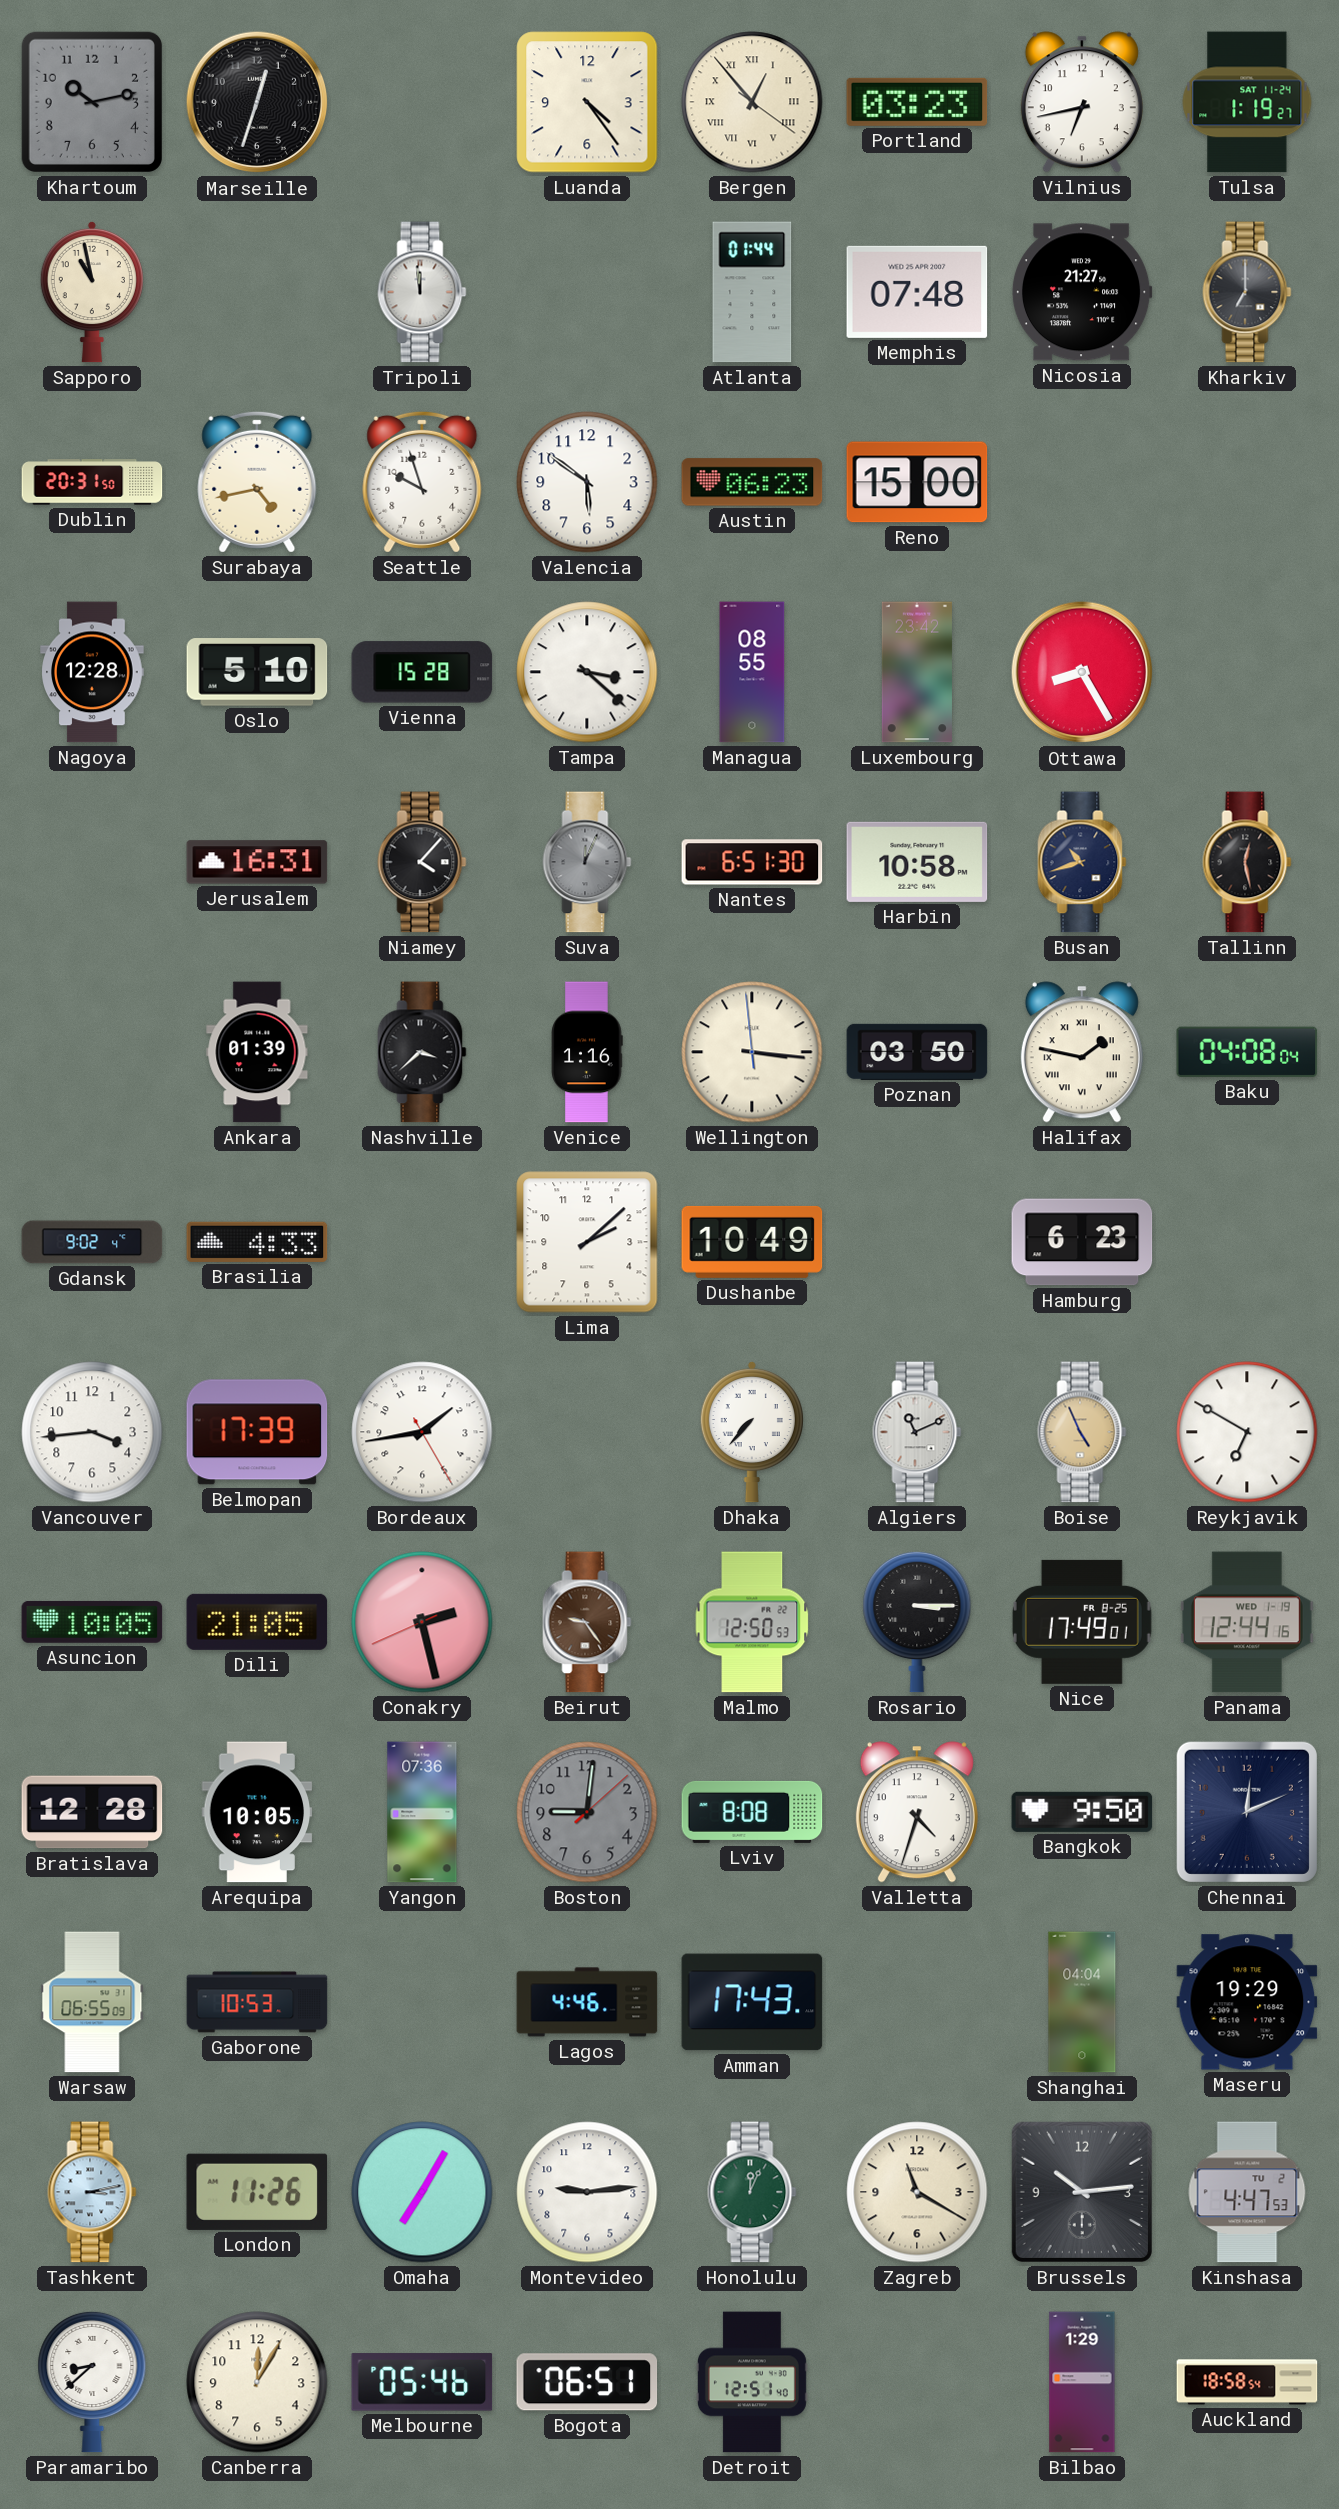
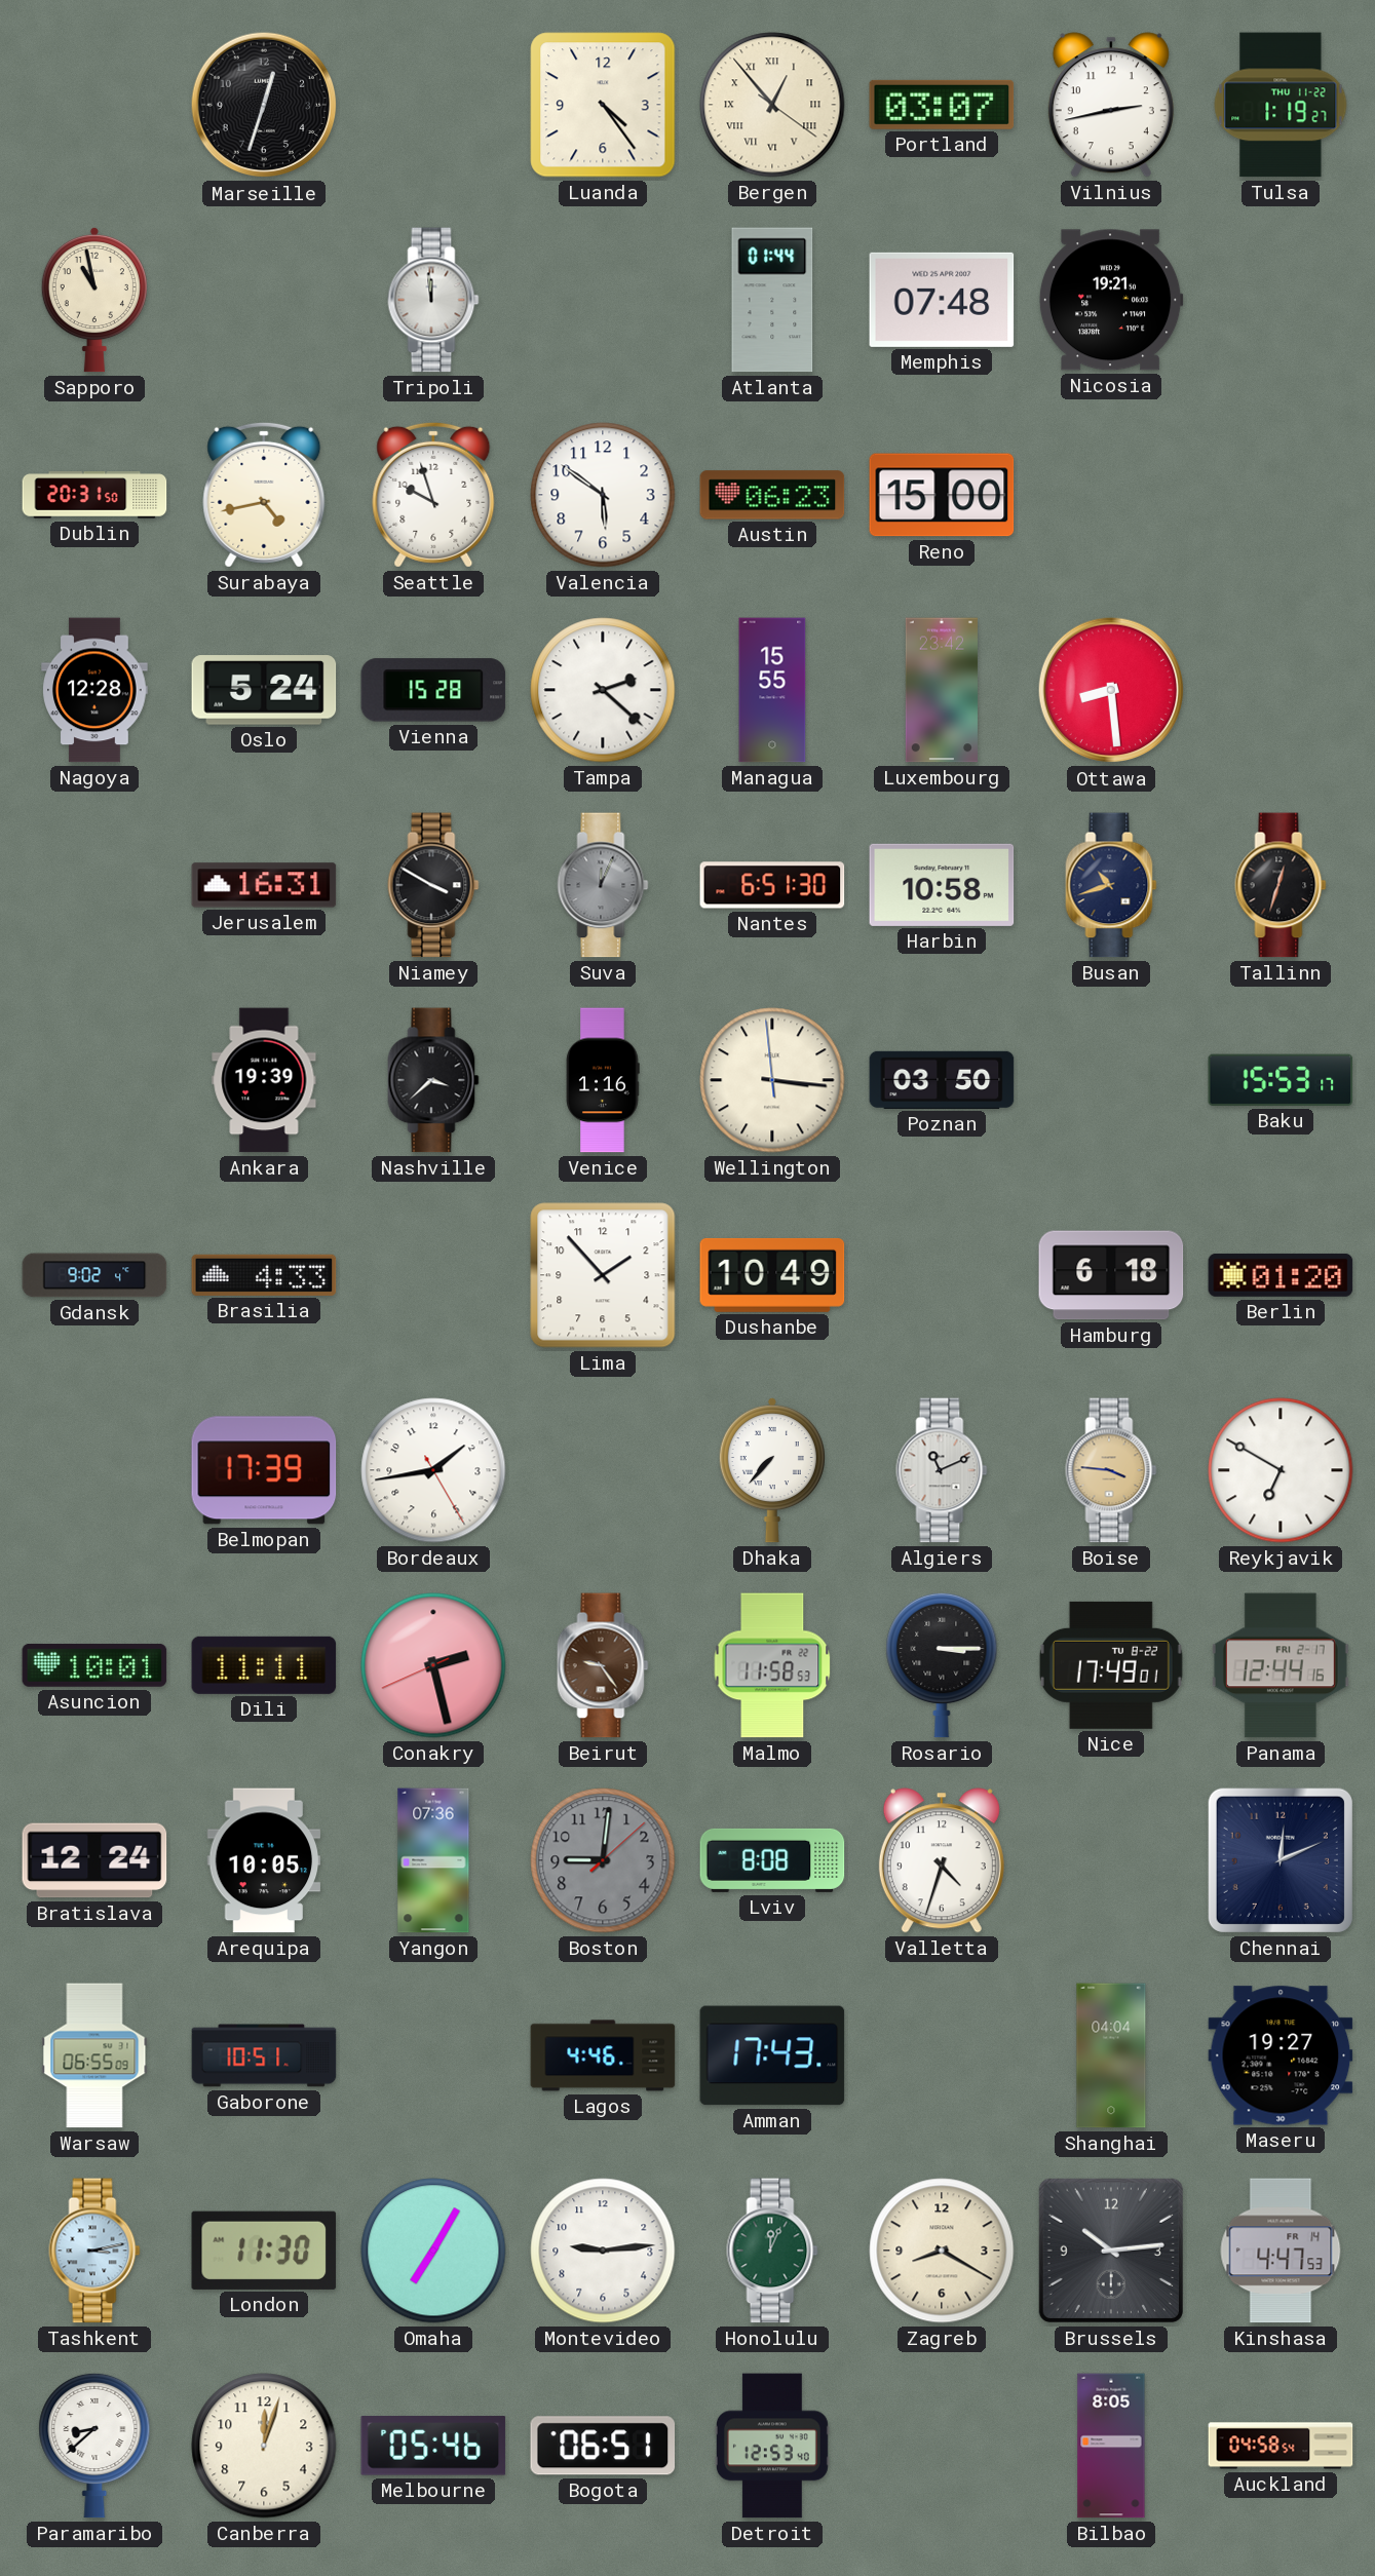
Khartoum: 10:13 -> none
Portland: 03:23 -> 03:07
Vilnius: 6:43 -> 2:43
Tulsa date: SAT 11-24 -> THU 11-22
Nicosia: 21:27 -> 19:21
Kharkiv: 7:00 -> none
Oslo: 5:10 -> 5:24
Tampa: 3:22 -> 2:22
Managua: 08:55 -> 15:55
Ottawa: 8:25 -> 8:29
Niamey: 4:07 -> 3:50
Tallinn: 12:28 -> 12:33
Ankara: 01:39 -> 19:39
Halifax: 1:47 -> none
Baku: 04:08 -> 15:53
Lima: 2:08 -> 1:53
Hamburg: 6:23 -> 6:18
Berlin: none -> 01:20
Vancouver: 3:44 -> none
Boise: 4:56 -> 3:46
Asuncion: 10:05 -> 10:01
Dili: 21:05 -> 11:11
Malmo: 12:50 -> 11:58
Nice date: FR 8-25 -> TU 8-22
Panama date: WED 1-19 -> FRI 2-17
Bratislava: 12:28 -> 12:24
Bangkok: 9:50 -> none
Gaborone: 10:53 -> 10:51
Maseru: 19:29 -> 19:27
London: 11:26 -> 11:30
Zagreb: 11:20 -> 8:20
Kinshasa date: TU 2 -> FR 14
Canberra: 12:05 -> 12:03
Detroit: 12:51 -> 12:53
Bilbao: 1:29 -> 8:05
Auckland: 18:58 -> 04:58
